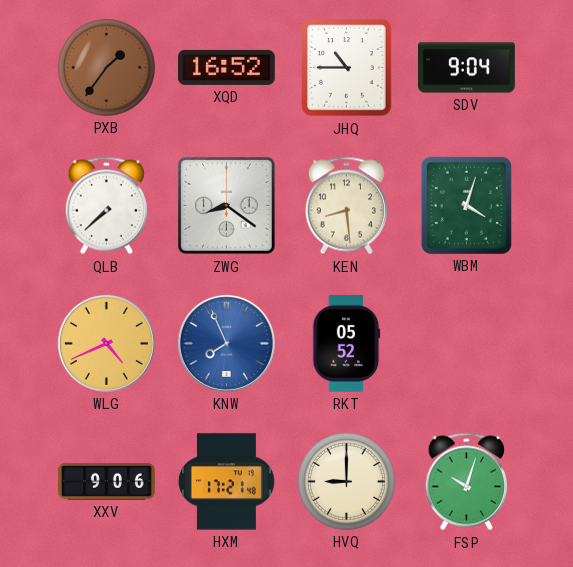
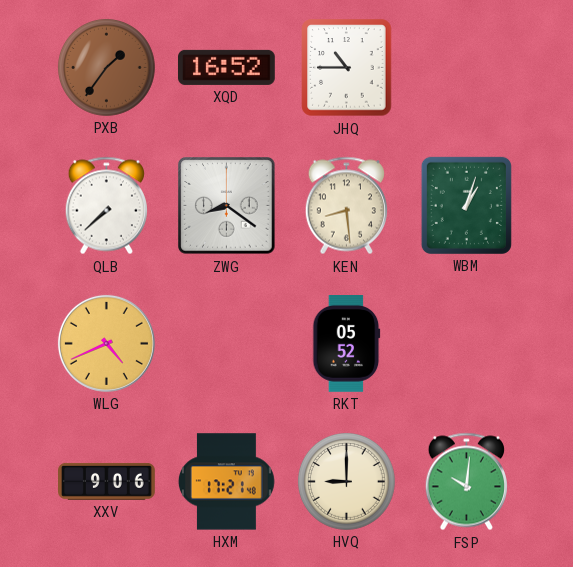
SDV: 9:04 -> none
WBM: 4:03 -> 1:03
KNW: 7:56 -> none
FSP: 10:03 -> 10:01
